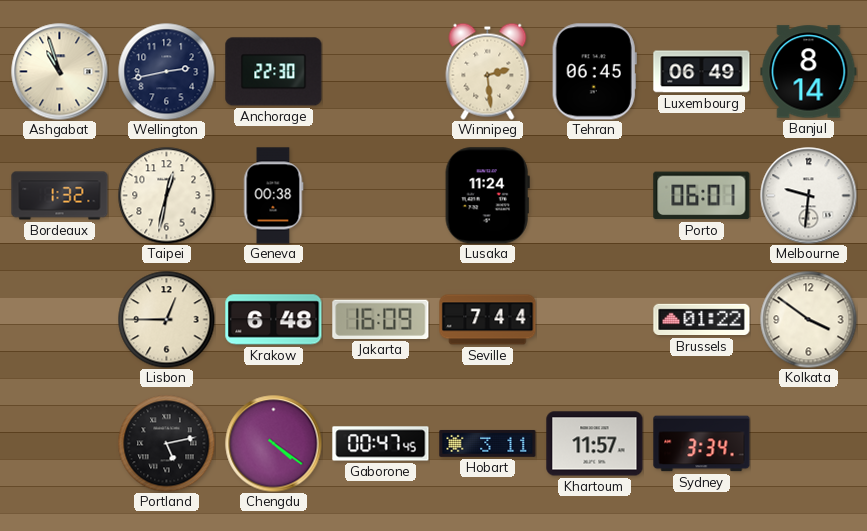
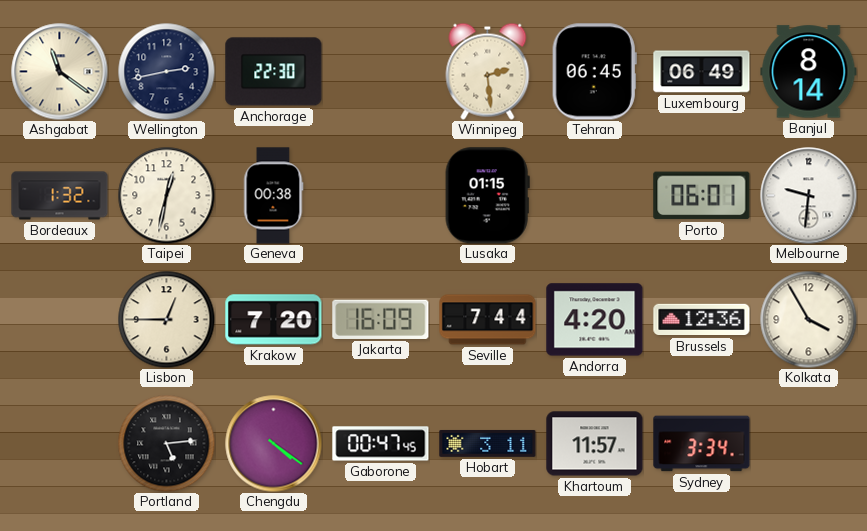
Ashgabat: 10:57 -> 11:21
Lusaka: 11:24 -> 01:15
Krakow: 6:48 -> 7:20
Andorra: none -> 4:20
Brussels: 01:22 -> 12:36
Kolkata: 3:51 -> 3:55
Portland: 5:13 -> 5:14
